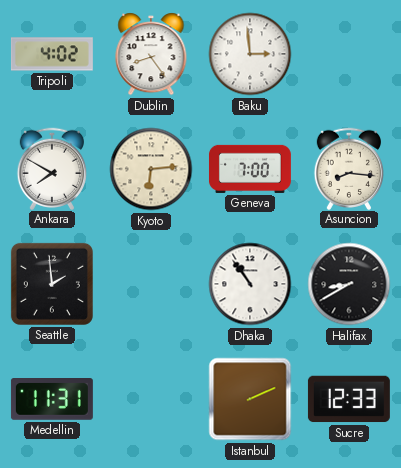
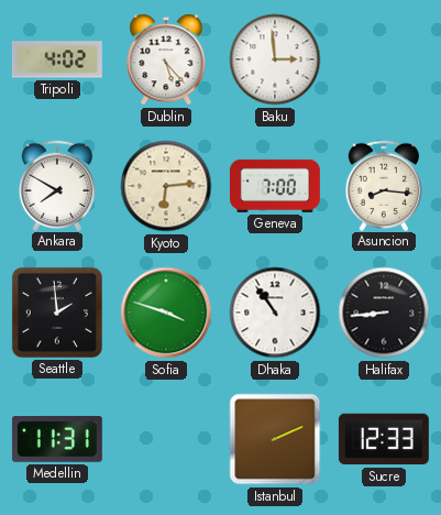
Dublin: 8:24 -> 5:23
Sofia: none -> 3:48
Halifax: 8:40 -> 8:44
